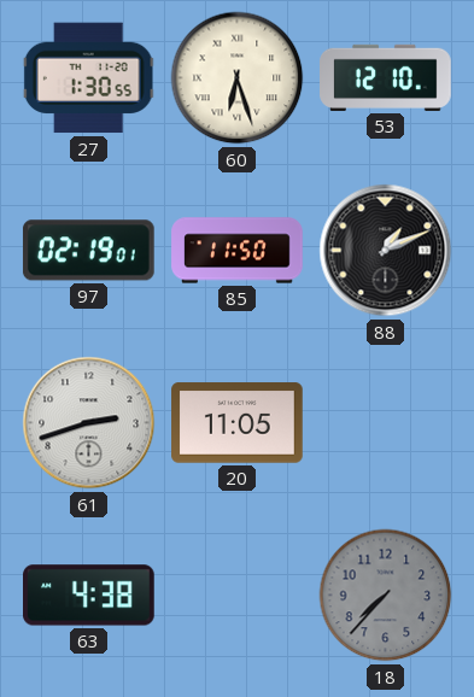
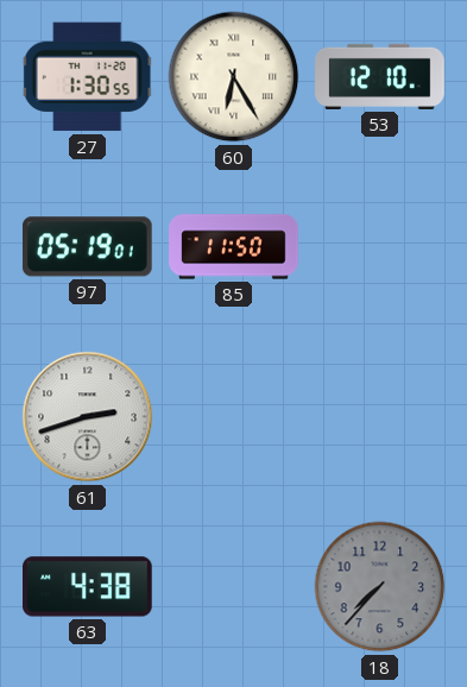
60: 6:27 -> 6:25
97: 02:19 -> 05:19
88: 1:11 -> none
20: 11:05 -> none
